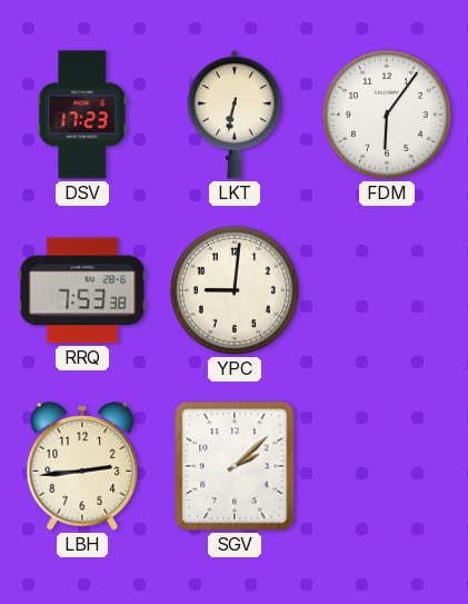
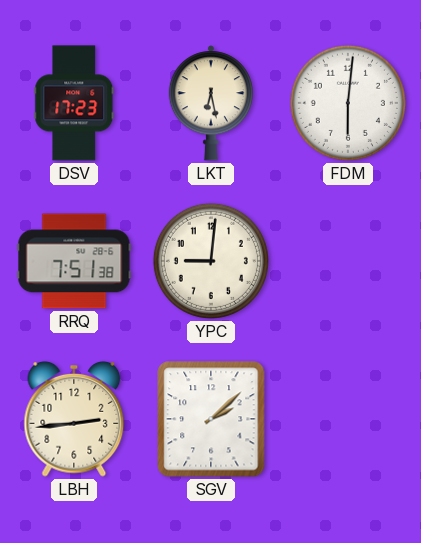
LKT: 6:32 -> 6:28
FDM: 6:06 -> 6:01
RRQ: 7:53 -> 7:51
